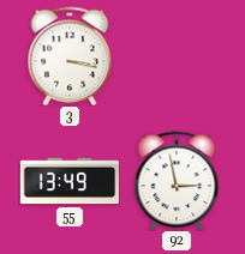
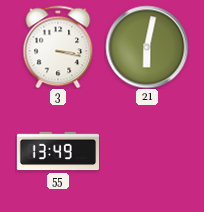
21: none -> 6:02
92: 2:58 -> none
